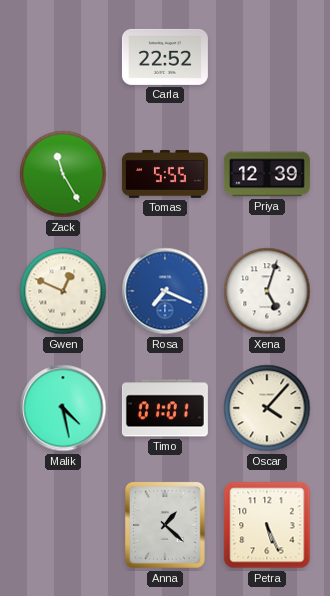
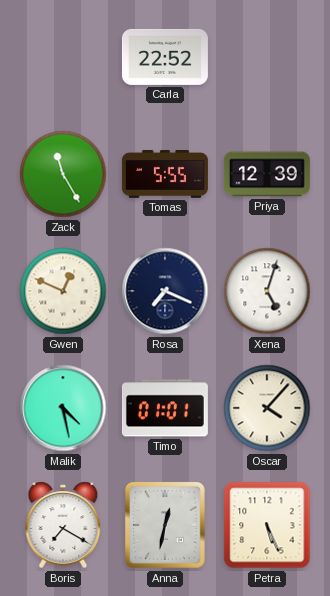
Rosa dial: blue -> navy
Boris: none -> 7:20
Anna: 1:22 -> 12:32
